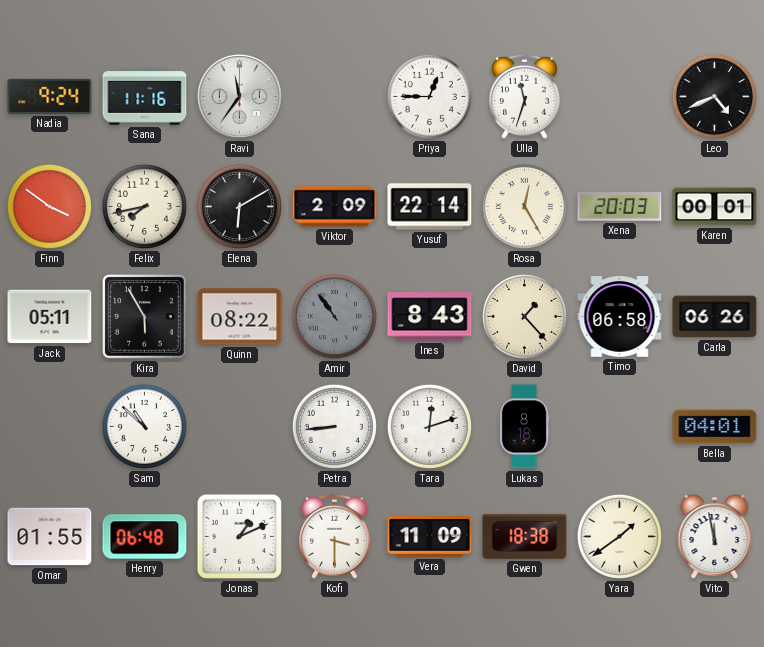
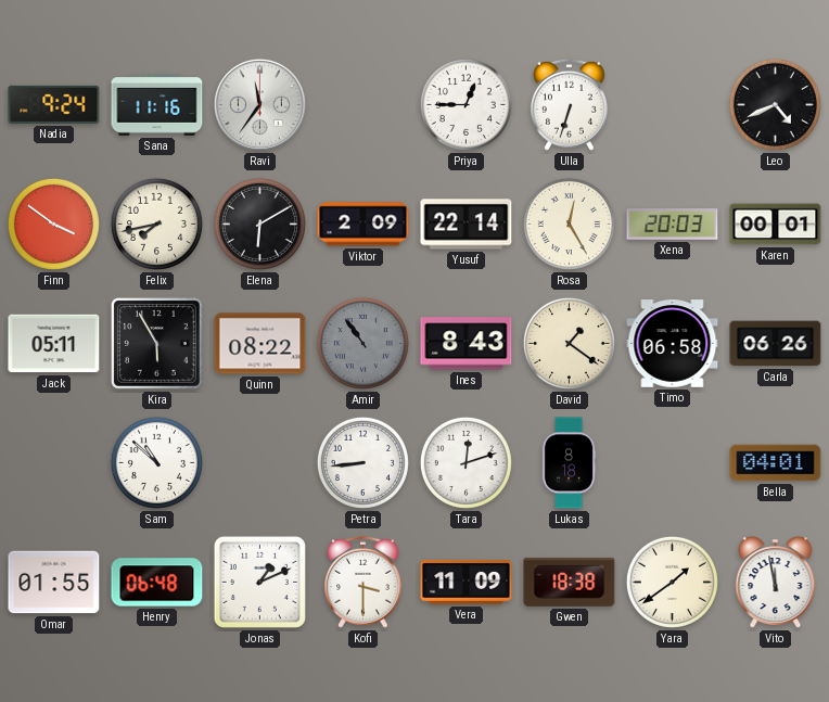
Ulla: 11:33 -> 6:33
David: 1:23 -> 1:21
